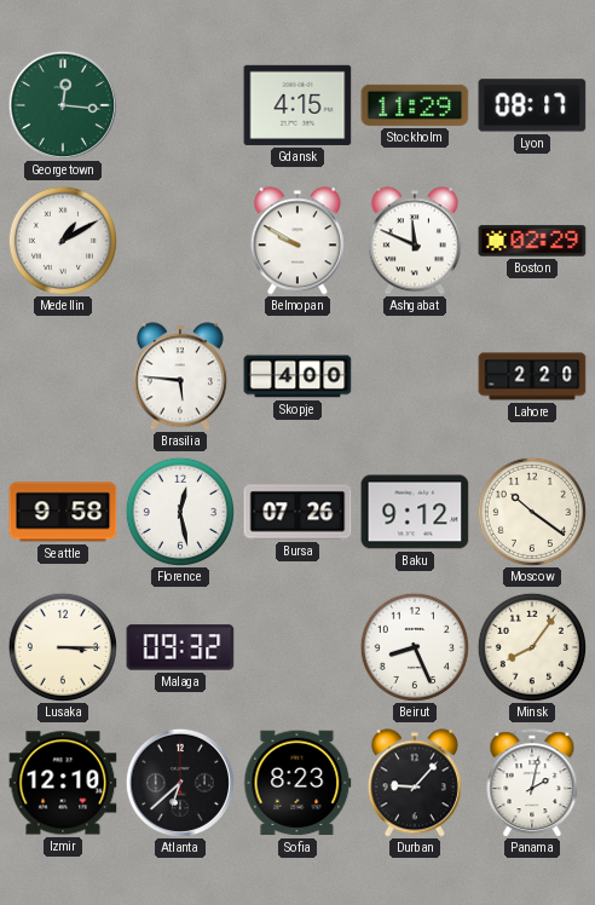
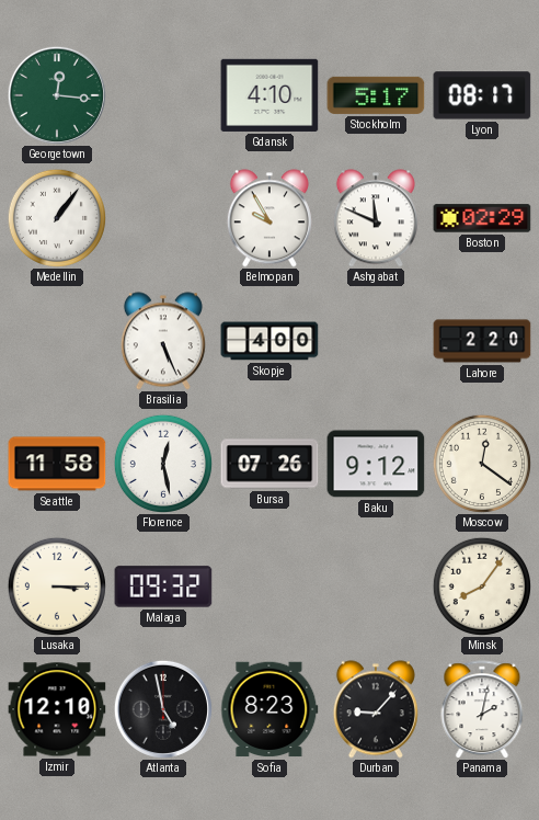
Gdansk: 4:15 -> 4:10
Stockholm: 11:29 -> 5:17
Medellin: 1:10 -> 1:06
Belmopan: 9:50 -> 9:55
Brasilia: 5:46 -> 5:26
Seattle: 9:58 -> 11:58
Moscow: 10:21 -> 12:21
Beirut: 8:26 -> none
Atlanta: 6:38 -> 4:58
